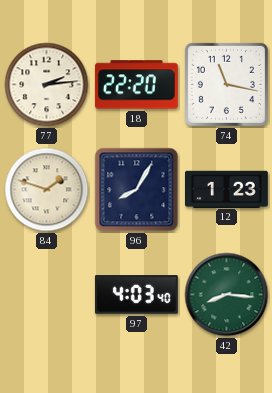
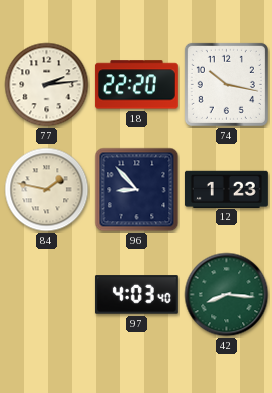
74: 11:17 -> 10:17
84: 1:48 -> 1:47
96: 8:05 -> 8:53
